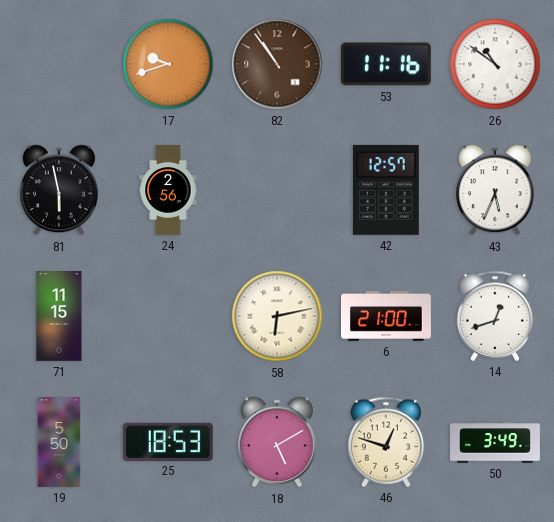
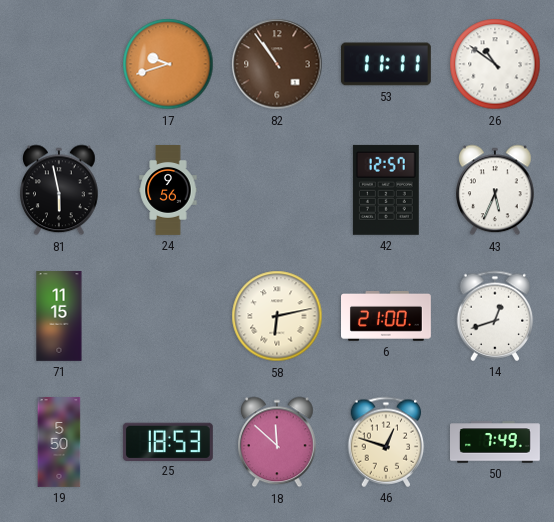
53: 11:16 -> 11:11
24: 2:56 -> 9:56
18: 5:10 -> 11:52
50: 3:49 -> 7:49
